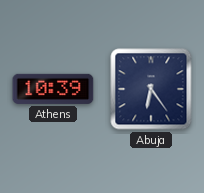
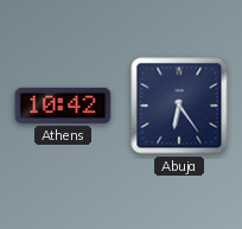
Athens: 10:39 -> 10:42
